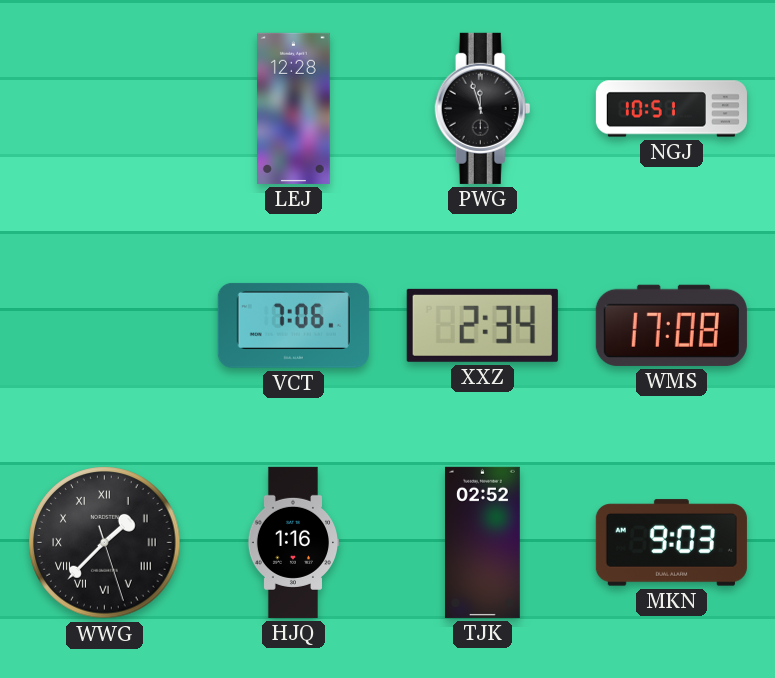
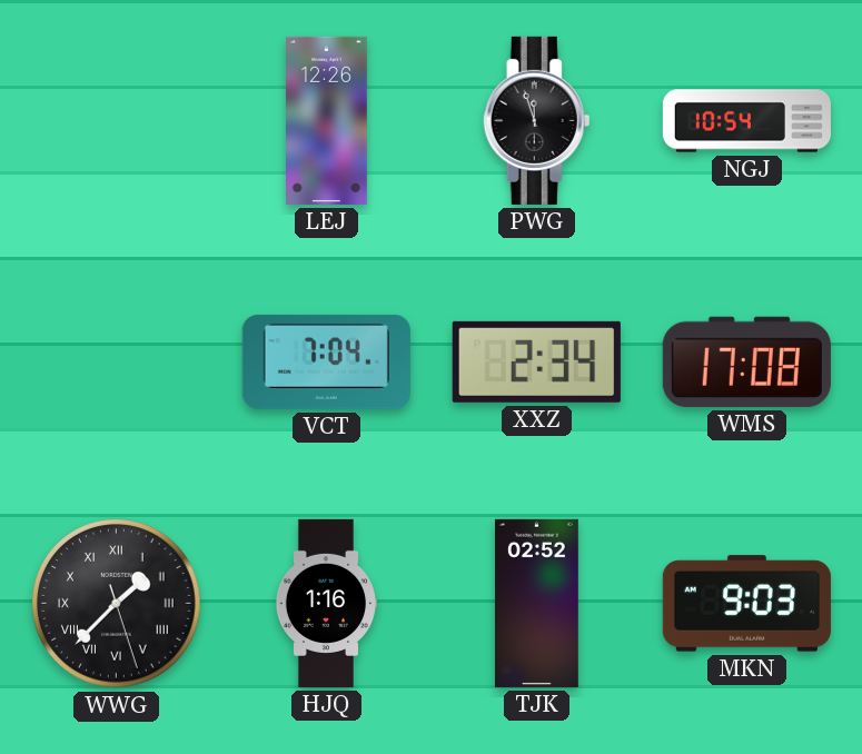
LEJ: 12:28 -> 12:26
NGJ: 10:51 -> 10:54
VCT: 7:06 -> 7:04
